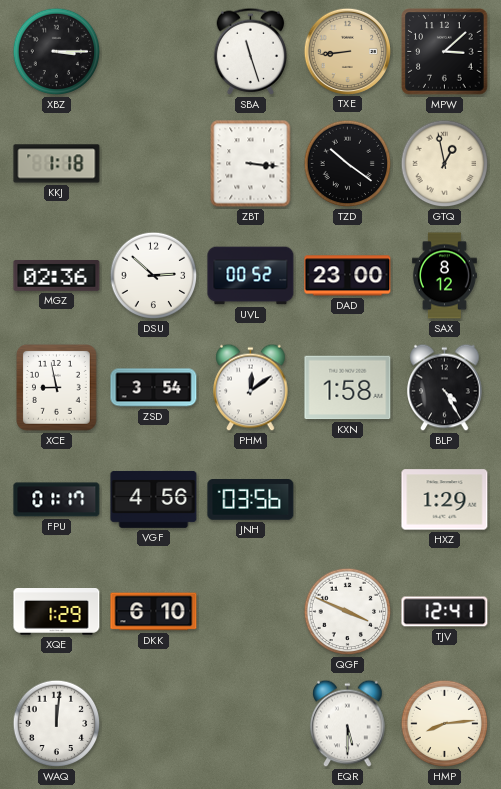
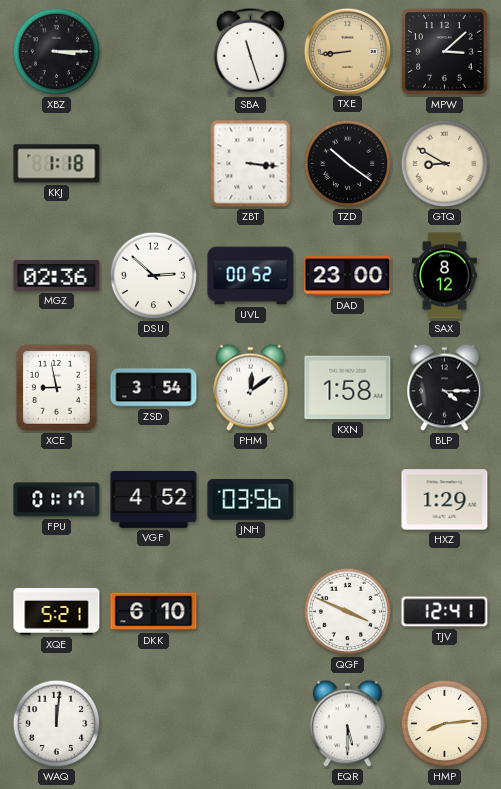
GTQ: 12:58 -> 8:50
BLP: 4:25 -> 4:15
VGF: 4:56 -> 4:52
XQE: 1:29 -> 5:21
